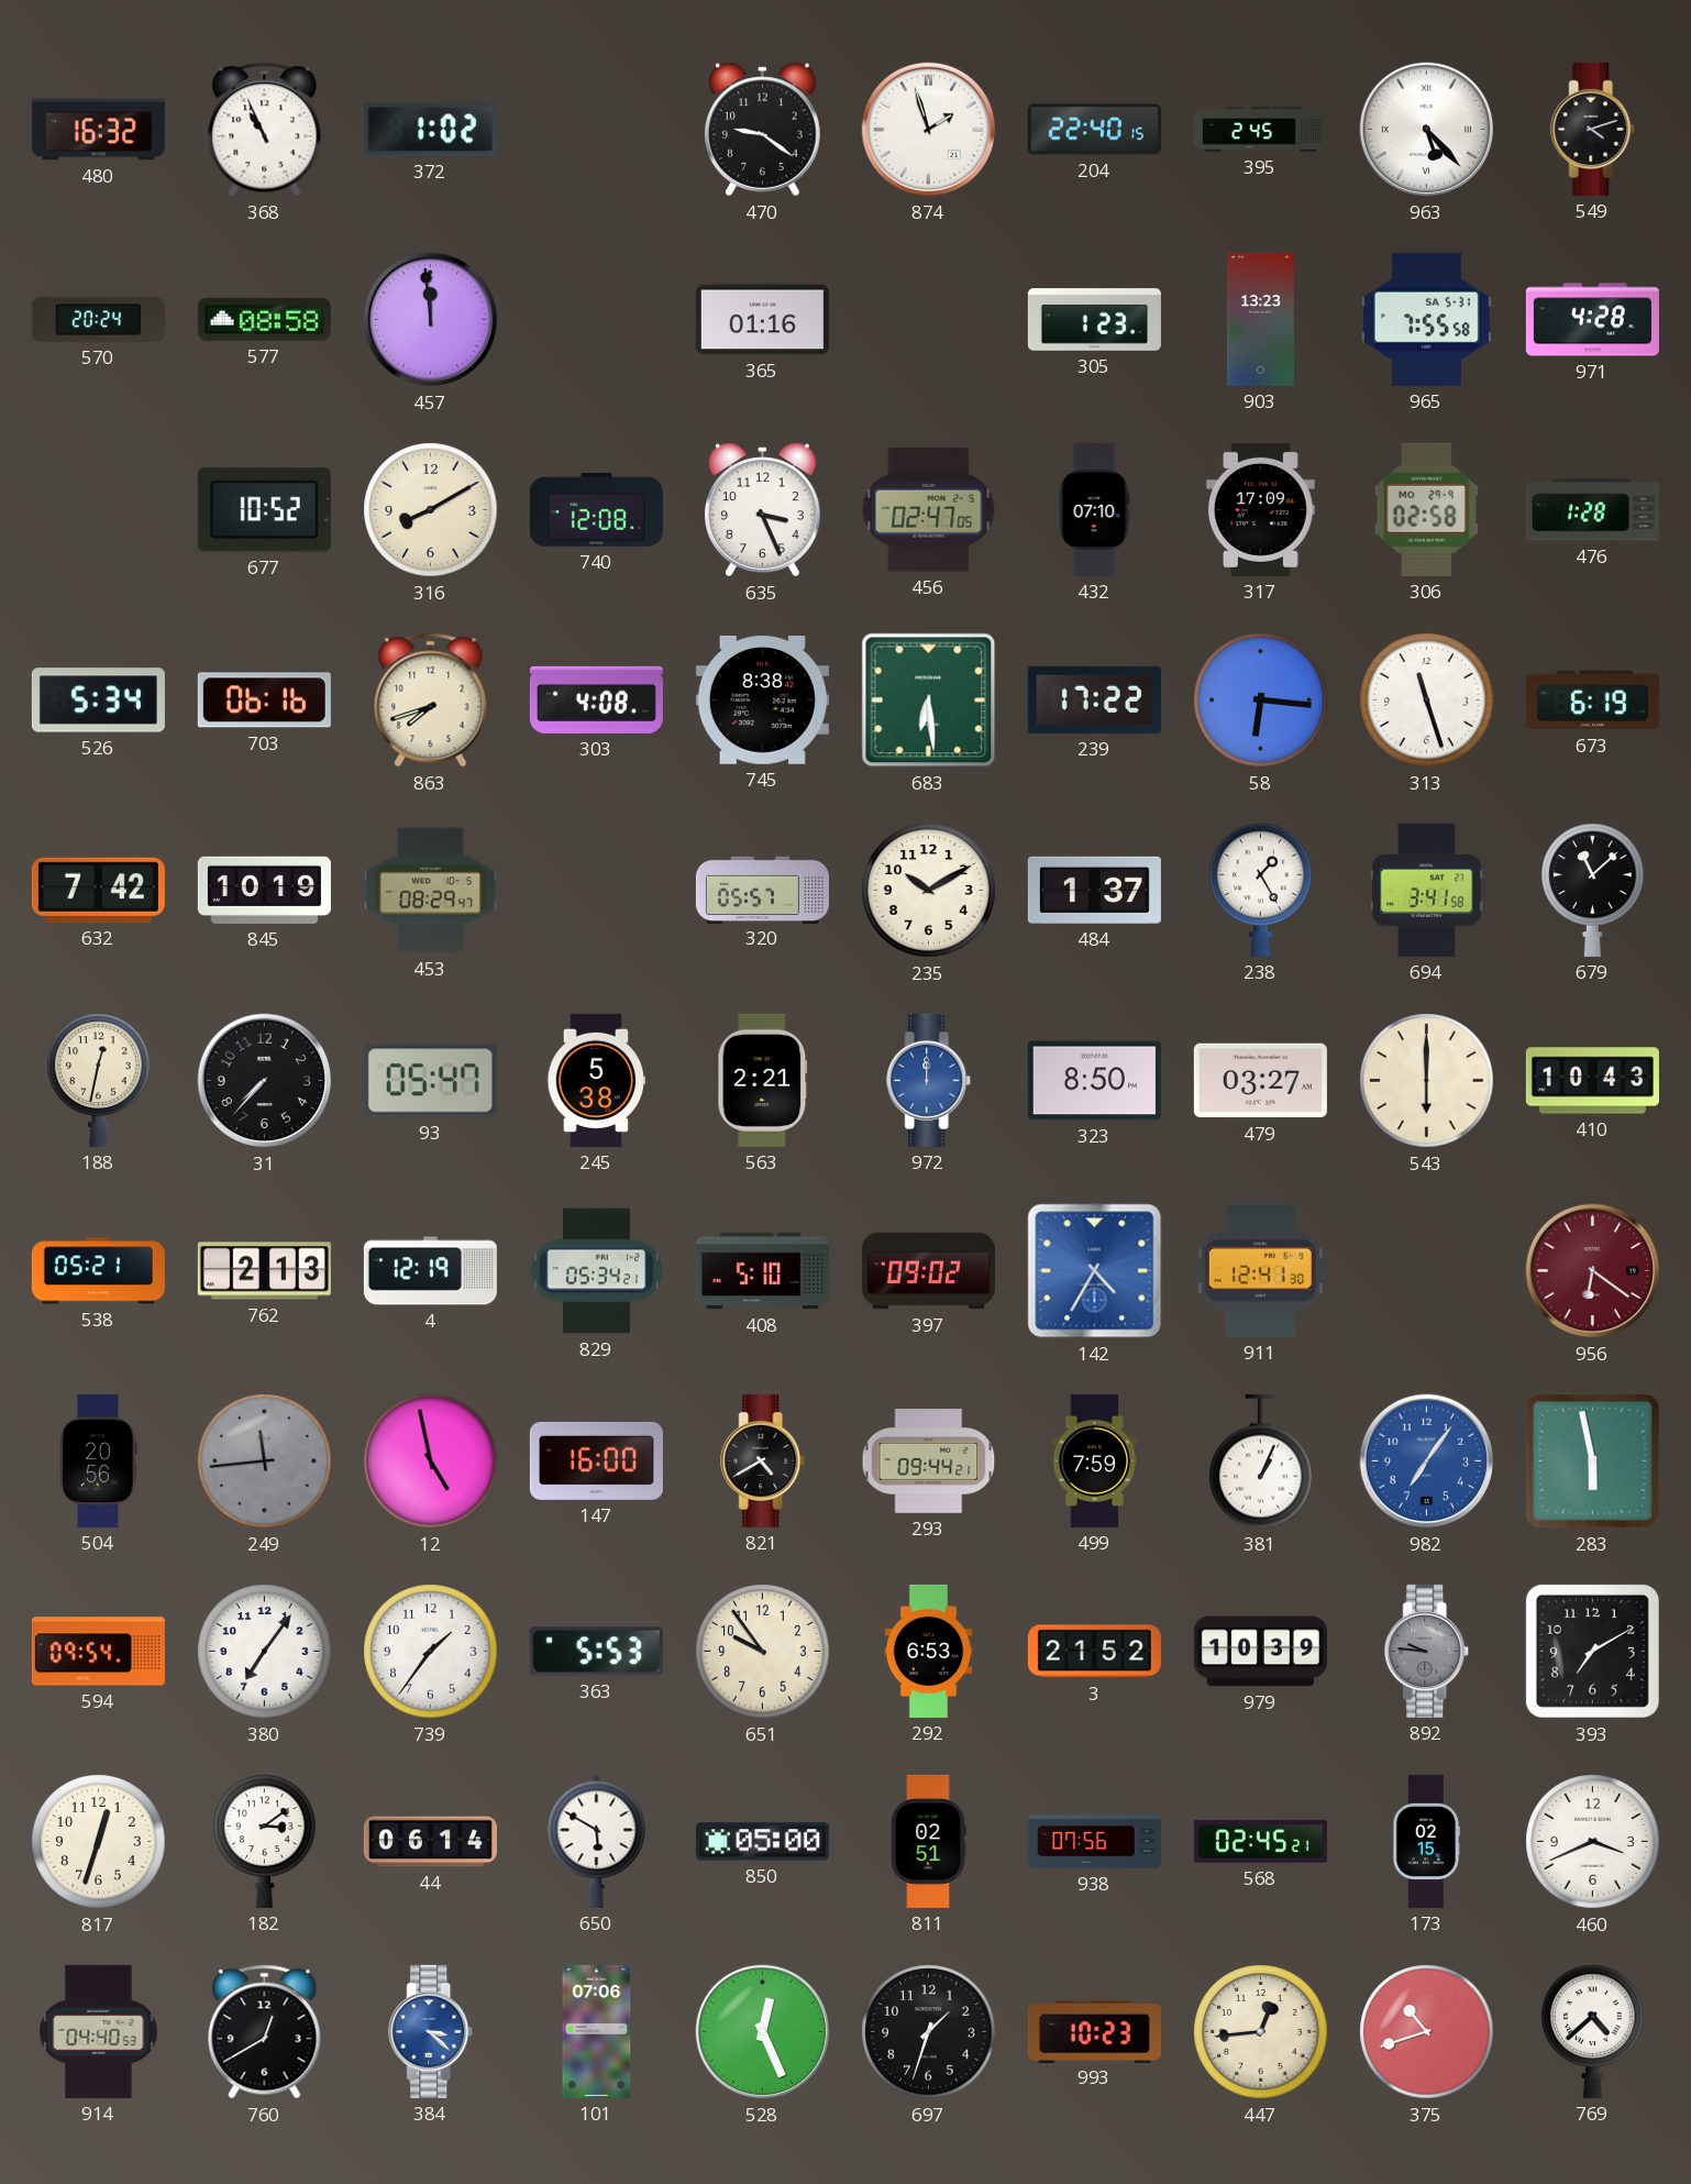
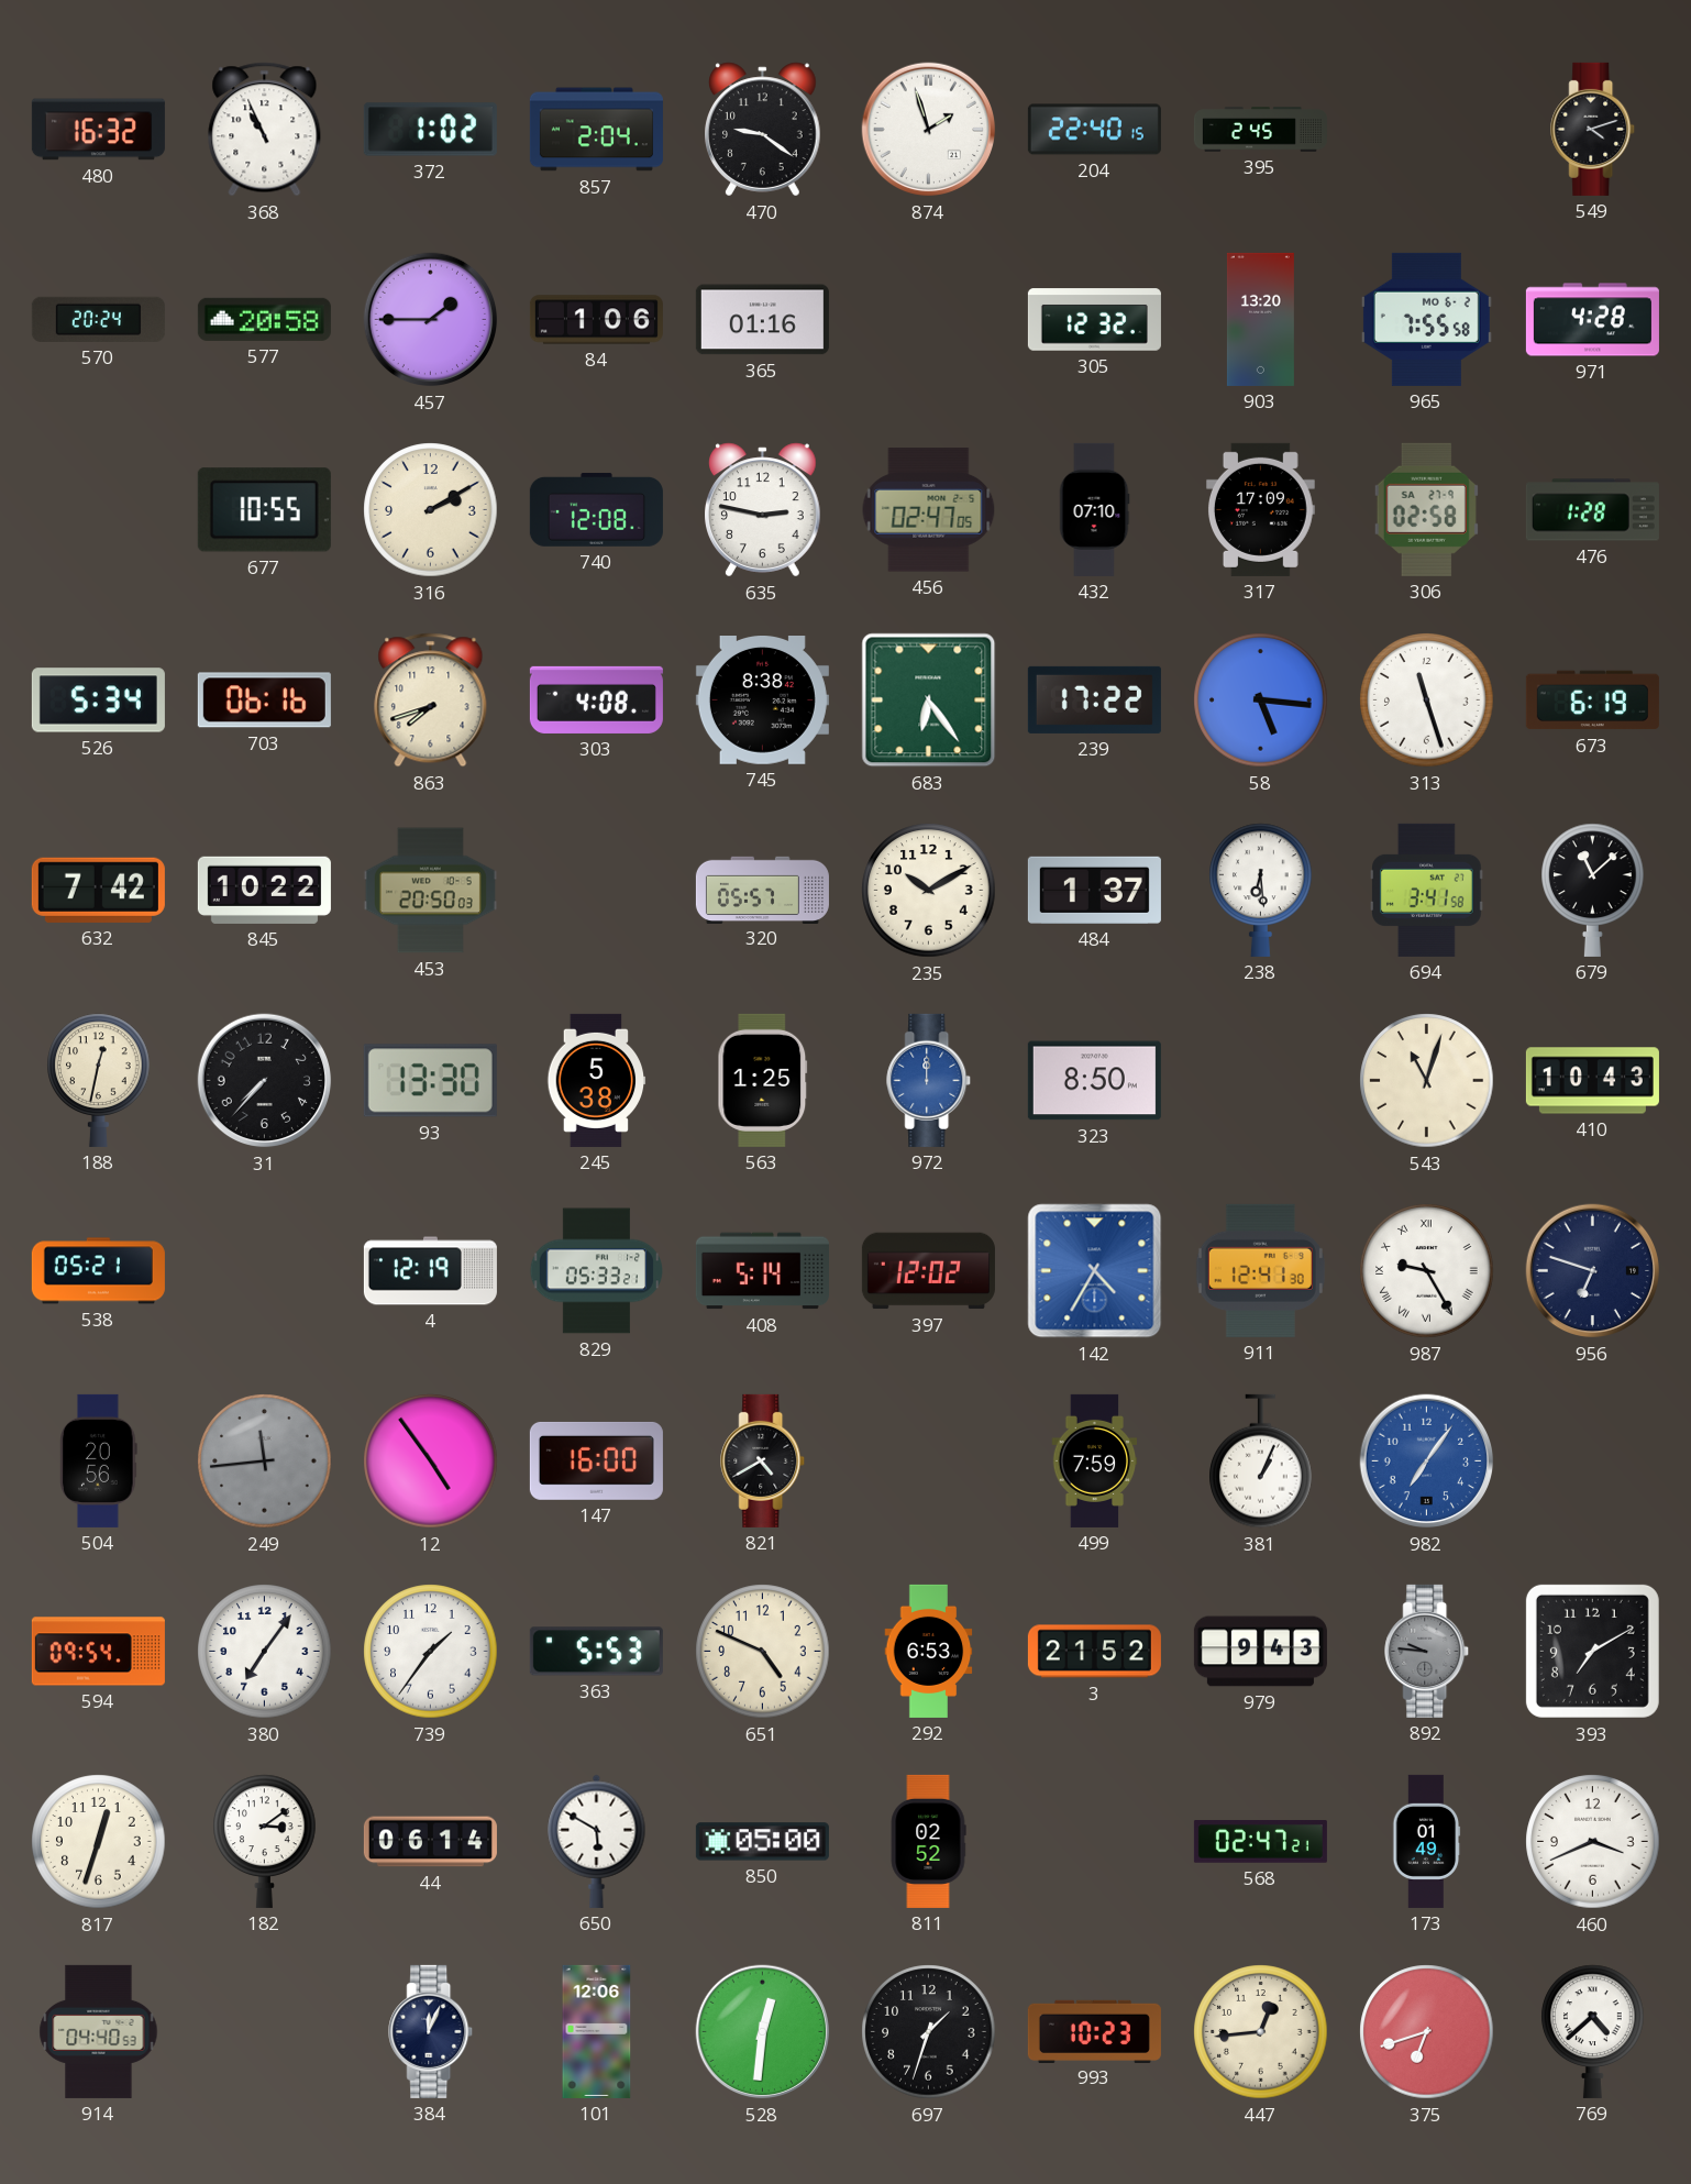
857: none -> 2:04
963: 5:23 -> none
577: 08:58 -> 20:58
457: 11:59 -> 1:45
84: none -> 1:06
305: 1:23 -> 12:32
903: 13:23 -> 13:20
965 date: SA 5-31 -> MO 6-2
677: 10:52 -> 10:55
316: 8:10 -> 2:10
635: 3:26 -> 2:47
306 date: MO 29-9 -> SA 27-9
683: 6:29 -> 6:24
58: 6:16 -> 5:16
845: 10:19 -> 10:22
453: 08:29 -> 20:50
238: 1:25 -> 6:29
93: 05:47 -> 13:30
563: 2:21 -> 1:25
479: 03:27 -> none
543: 6:00 -> 11:03
762: 2:13 -> none
829: 05:34 -> 05:33
408: 5:10 -> 5:14
397: 09:02 -> 12:02
987: none -> 9:25
956: 6:21 -> 6:48
956 dial: burgundy -> navy
12: 4:58 -> 4:54
293: 09:44 -> none
283: 5:58 -> none
651: 9:54 -> 4:49
979: 10:39 -> 9:43
811: 02:51 -> 02:52
938: 07:56 -> none
568: 02:45 -> 02:47
173: 02:15 -> 01:49
760: 12:40 -> none
384: 3:22 -> 12:04
384 dial: blue -> navy
101: 07:06 -> 12:06
528: 12:26 -> 12:31
375: 10:42 -> 6:42
